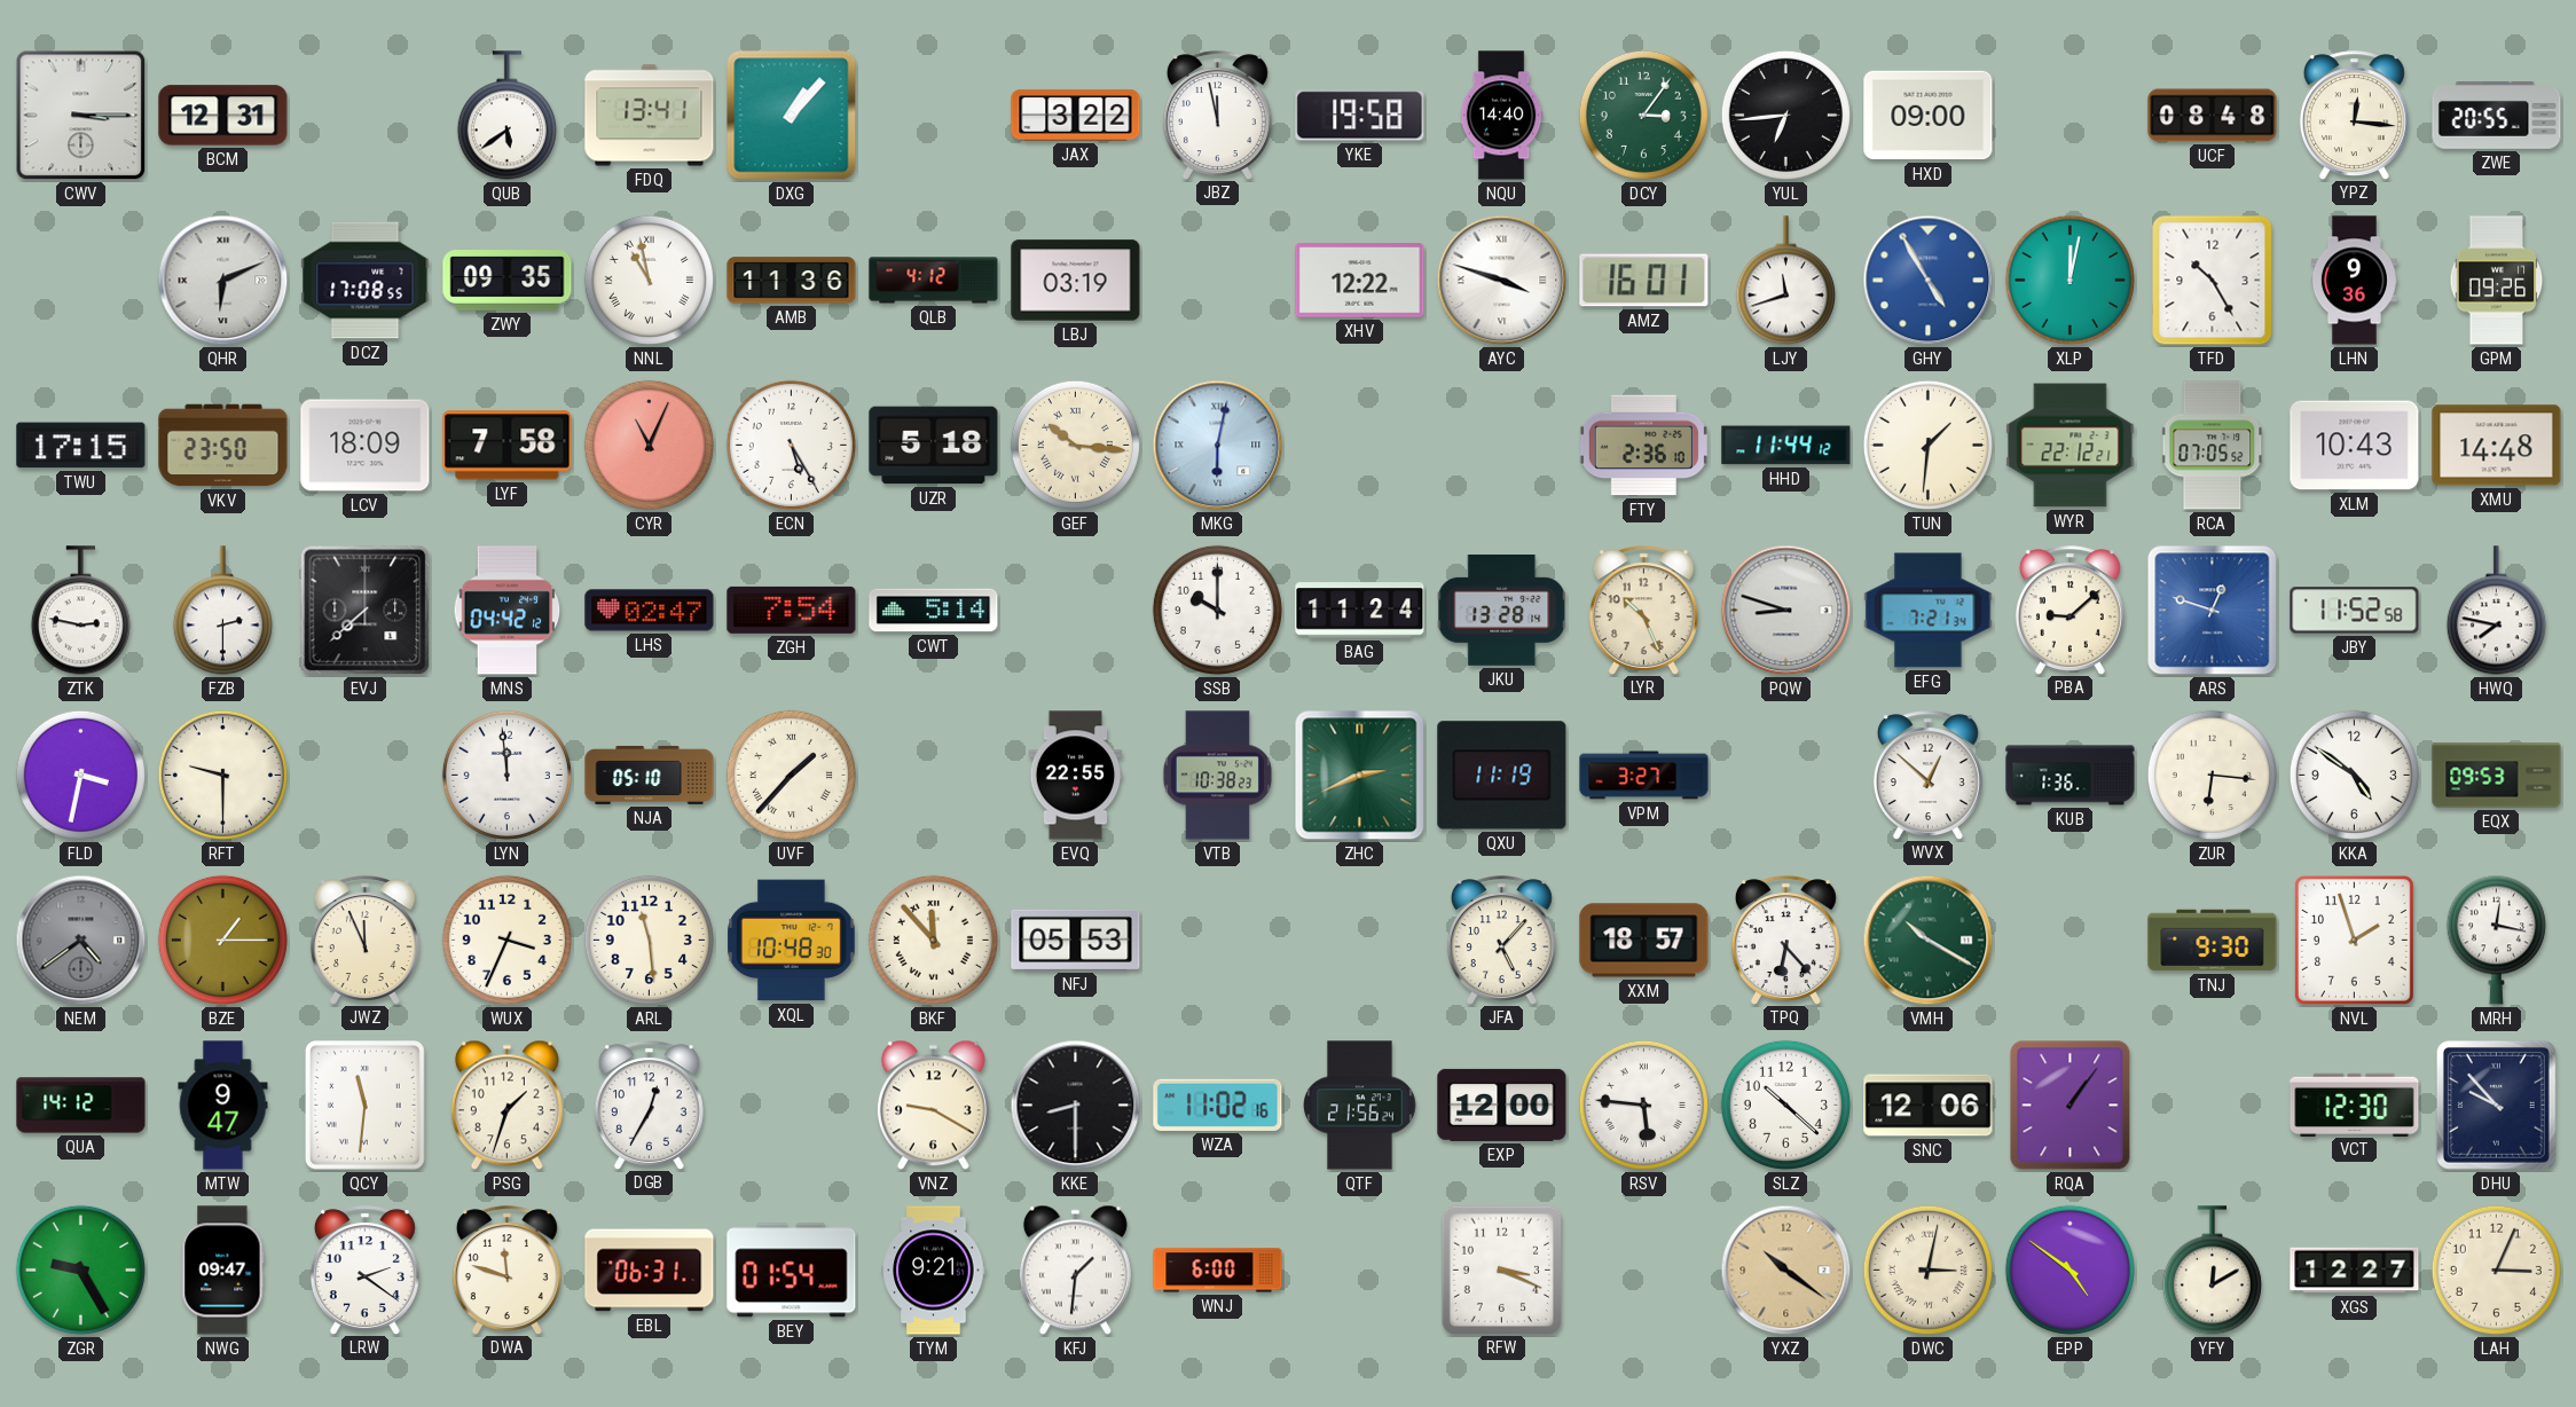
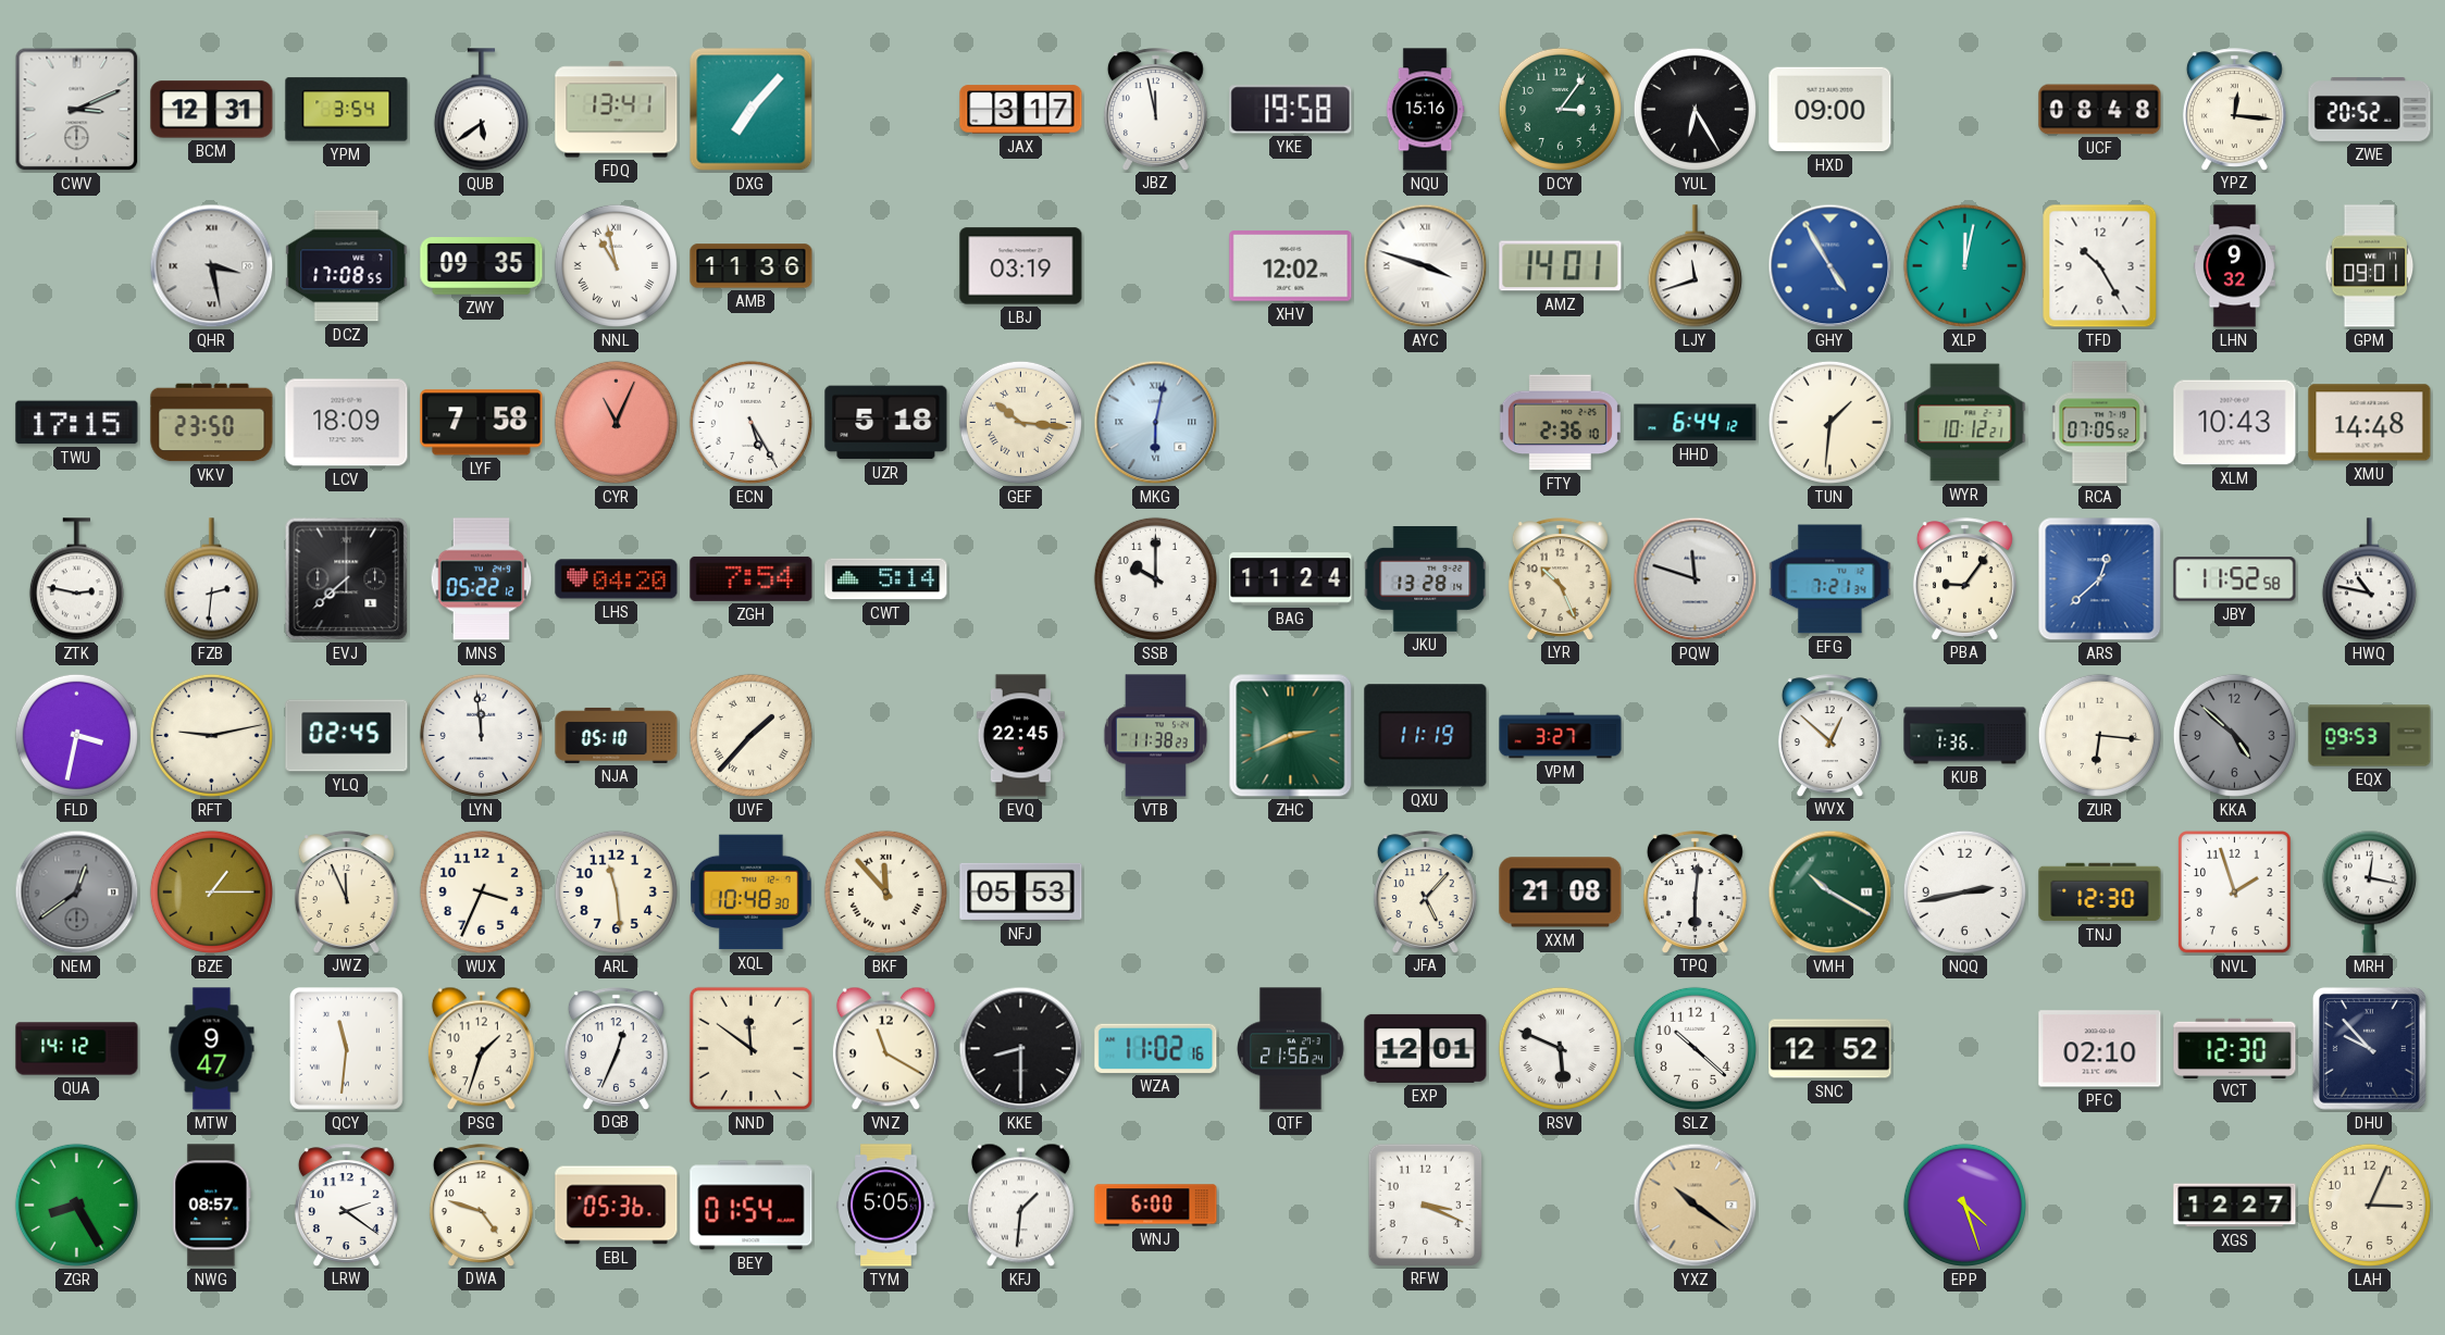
CWV: 3:15 -> 3:11
YPM: none -> 3:54
DXG: 1:07 -> 7:07
JAX: 3:22 -> 3:17
NQU: 14:40 -> 15:16
YUL: 6:44 -> 6:25
ZWE: 20:55 -> 20:52
QHR: 6:11 -> 3:28
QLB: 4:12 -> none
XHV: 12:22 -> 12:02
AMZ: 16:01 -> 14:01
LHN: 9:36 -> 9:32
GPM: 09:26 -> 09:01
HHD: 11:44 -> 6:44
WYR: 22:12 -> 10:12
FZB: 2:30 -> 2:31
MNS: 04:42 -> 05:22
LHS: 02:47 -> 04:20
PQW: 8:48 -> 11:48
PBA: 9:08 -> 9:06
ARS: 12:48 -> 12:38
HWQ: 7:47 -> 10:47
RFT: 9:30 -> 9:13
YLQ: none -> 02:45
EVQ: 22:55 -> 22:45
VTB: 10:38 -> 11:38
KKA: 4:51 -> 4:52
KKA dial: white -> grey
NEM: 4:39 -> 12:39
XXM: 18:57 -> 21:08
TPQ: 6:23 -> 6:01
NQQ: none -> 2:43
TNJ: 9:30 -> 12:30
DGB: 12:35 -> 12:34
NND: none -> 11:51
VNZ: 9:20 -> 11:20
EXP: 12:00 -> 12:01
RSV: 5:46 -> 5:49
SNC: 12:06 -> 12:52
RQA: 1:06 -> none
PFC: none -> 02:10
ZGR: 9:25 -> 8:25
NWG: 09:47 -> 08:57
DWA: 11:48 -> 4:48
EBL: 06:31 -> 05:36
TYM: 9:21 -> 5:05
DWC: 3:02 -> none
EPP: 4:51 -> 4:27
YFY: 12:10 -> none
